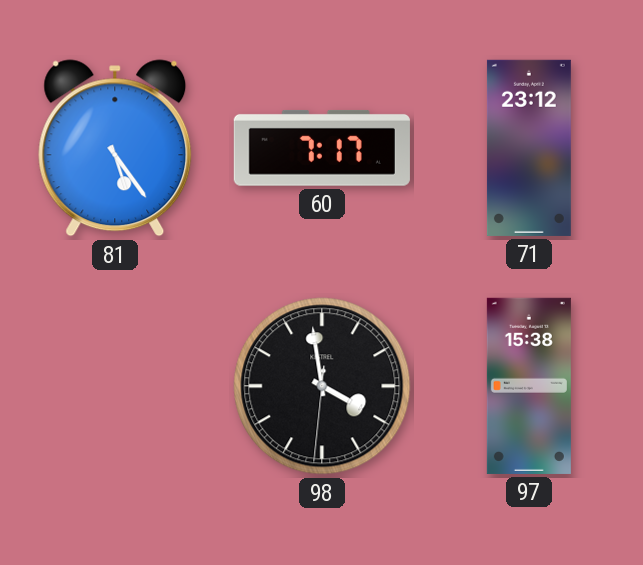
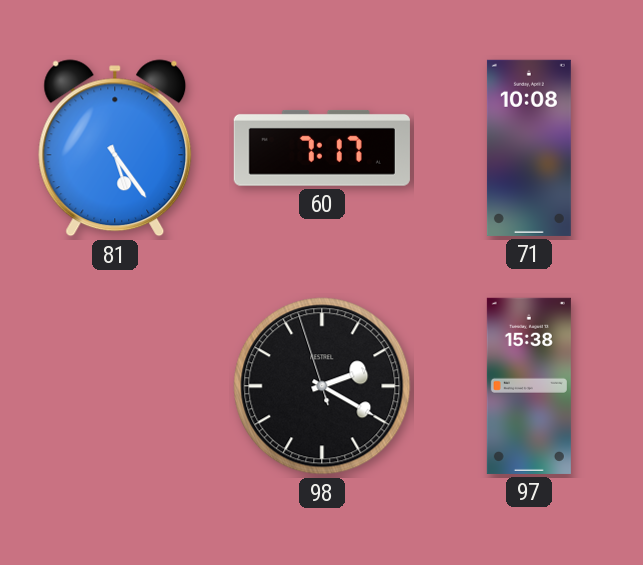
71: 23:12 -> 10:08
98: 3:58 -> 2:19
